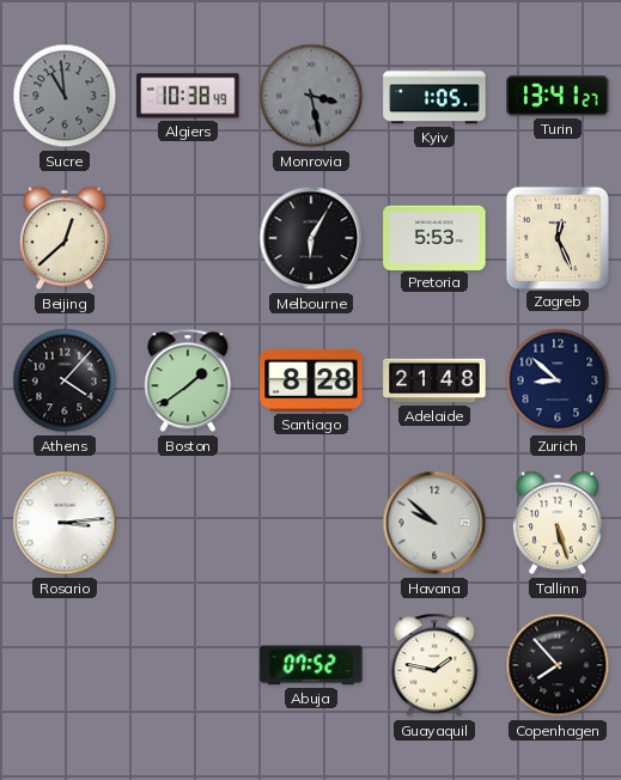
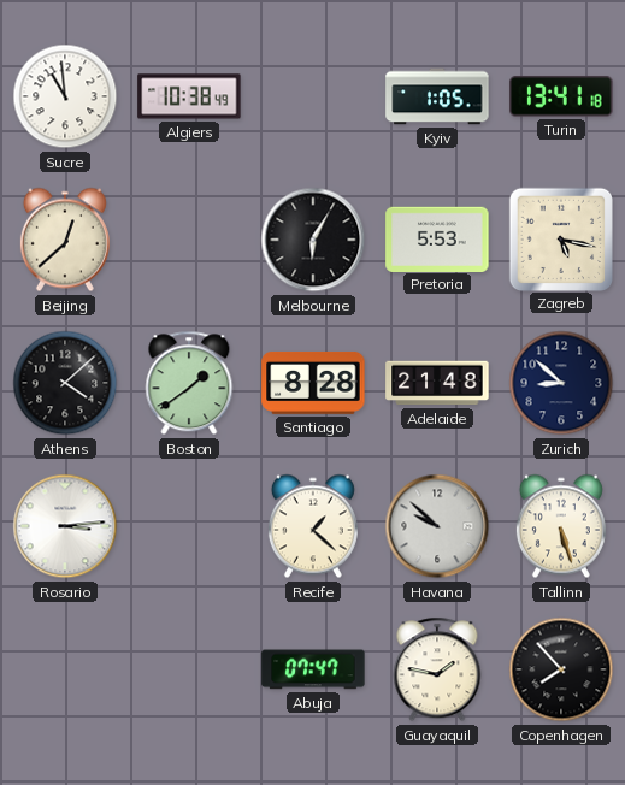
Sucre dial: grey -> white
Monrovia: 3:28 -> none
Turin: 13:41:27 -> 13:41:18
Zagreb: 12:26 -> 5:17
Athens: 4:07 -> 4:08
Recife: none -> 1:22
Abuja: 07:52 -> 07:47
